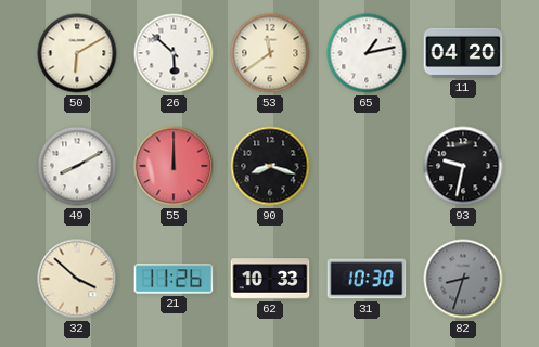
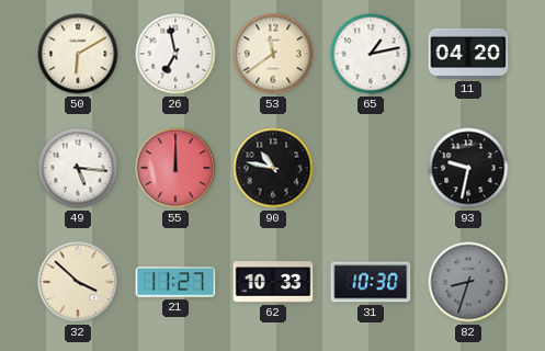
26: 5:52 -> 6:58
49: 8:10 -> 5:16
90: 8:18 -> 10:47
21: 11:26 -> 11:27
